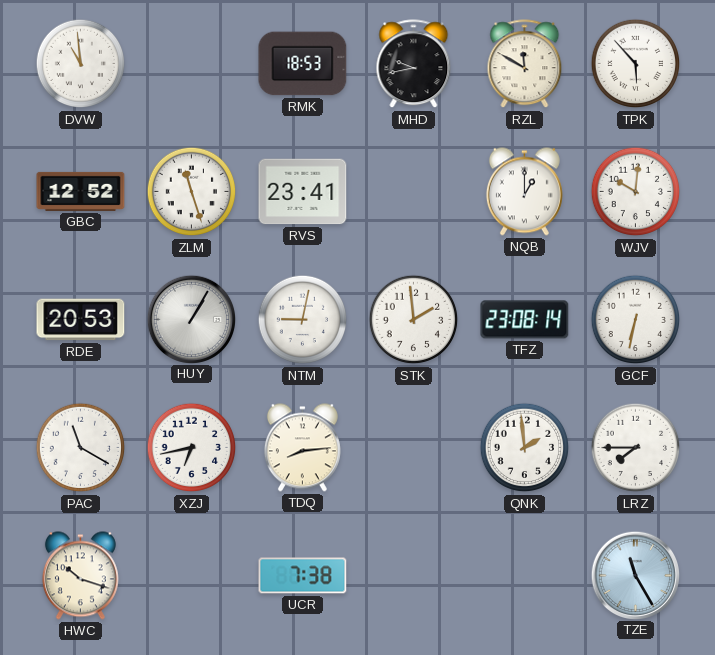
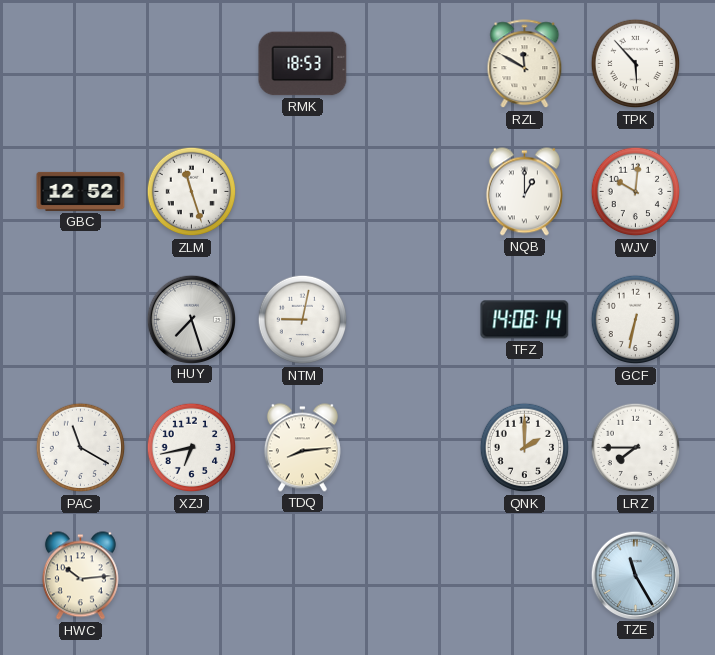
DVW: 10:59 -> none
MHD: 9:43 -> none
RVS: 23:41 -> none
RDE: 20:53 -> none
HUY: 1:05 -> 7:27
STK: 1:59 -> none
TFZ: 23:08 -> 14:08
QNK: 1:59 -> 2:00
HWC: 10:18 -> 10:14
UCR: 7:38 -> none
